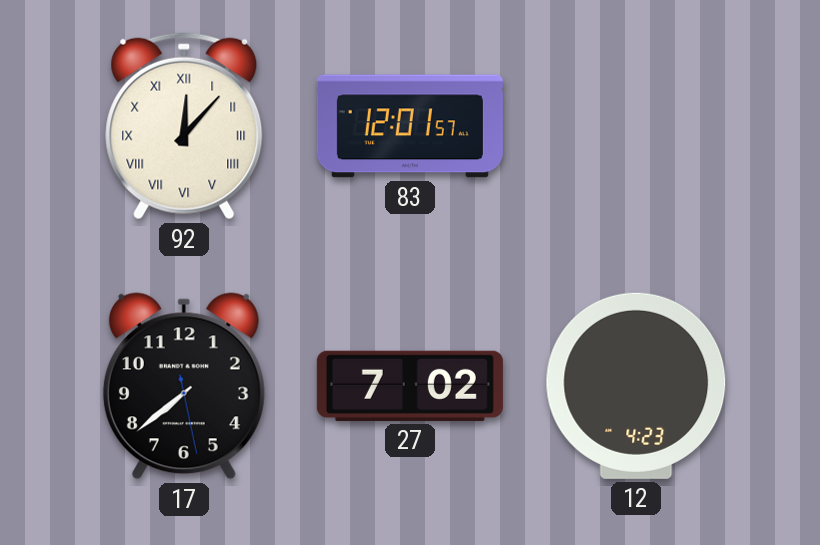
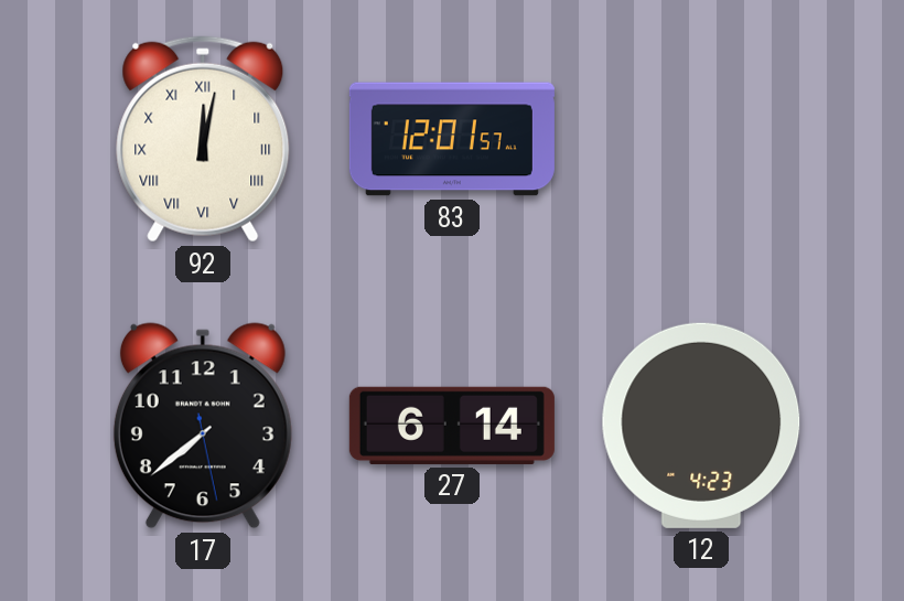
92: 12:07 -> 12:02
27: 7:02 -> 6:14
